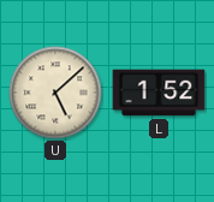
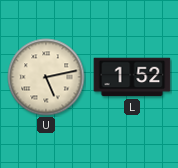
U: 5:08 -> 5:13
